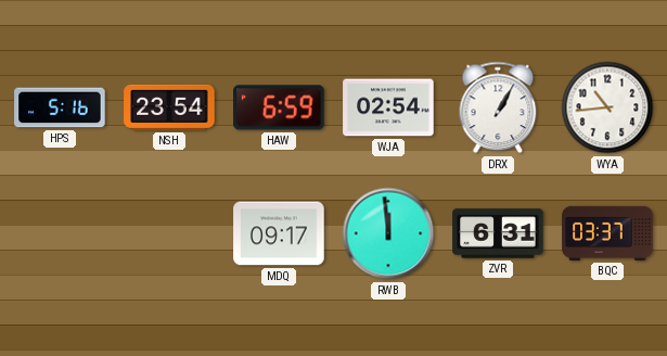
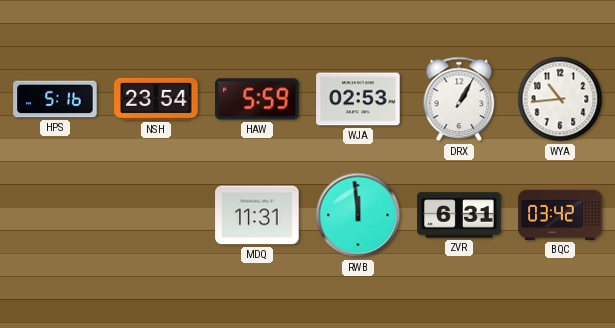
HAW: 6:59 -> 5:59
WJA: 02:54 -> 02:53
MDQ: 09:17 -> 11:31
BQC: 03:37 -> 03:42
